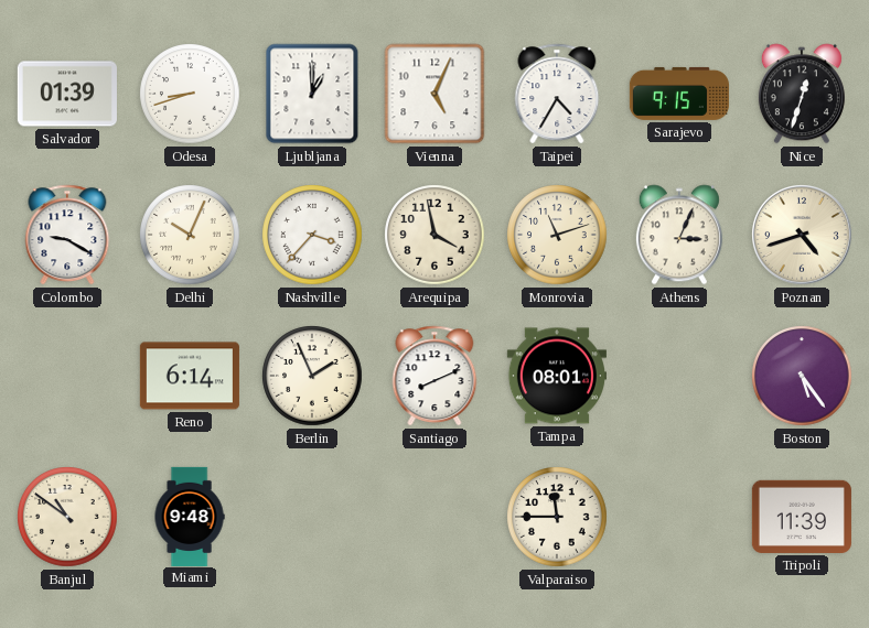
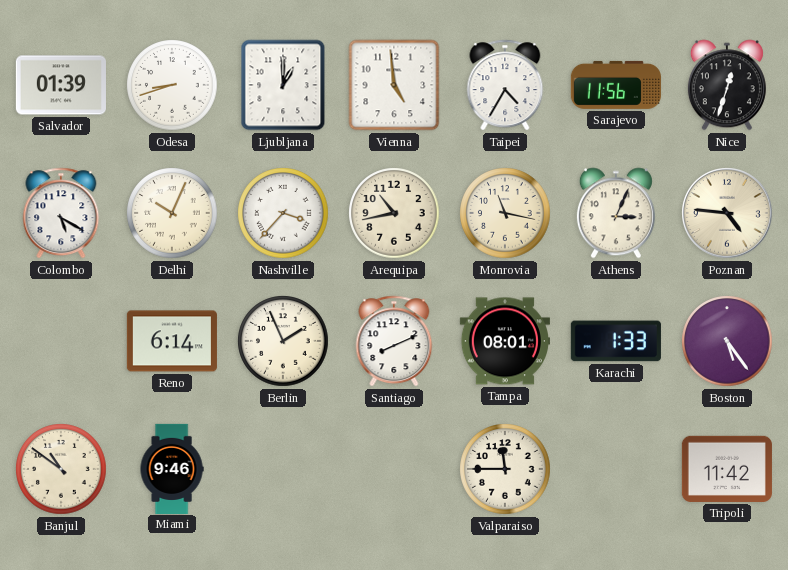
Vienna: 5:04 -> 4:59
Sarajevo: 9:15 -> 11:56
Colombo: 9:20 -> 5:20
Arequipa: 3:58 -> 10:43
Monrovia: 11:12 -> 11:17
Poznan: 4:42 -> 4:46
Karachi: none -> 1:33
Miami: 9:48 -> 9:46
Tripoli: 11:39 -> 11:42
